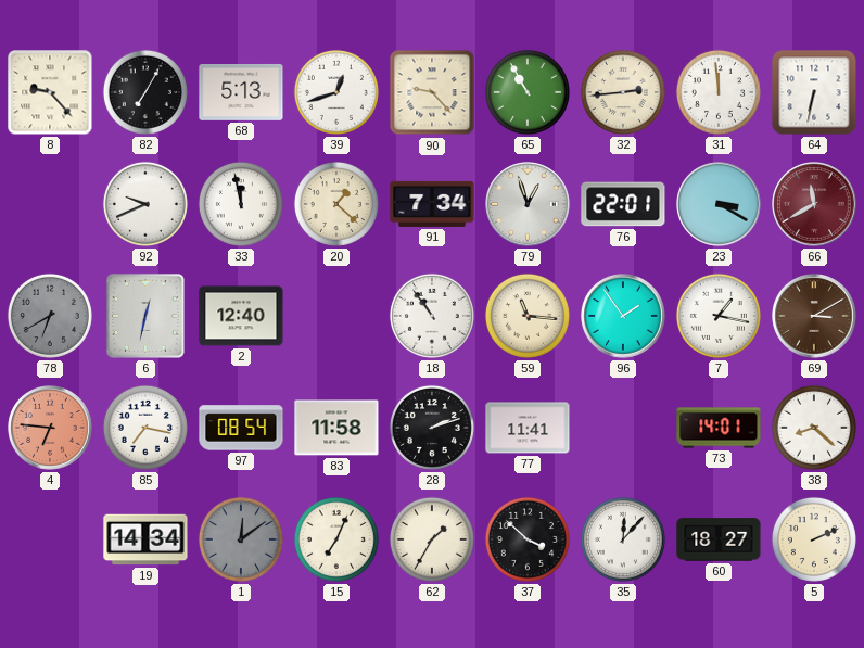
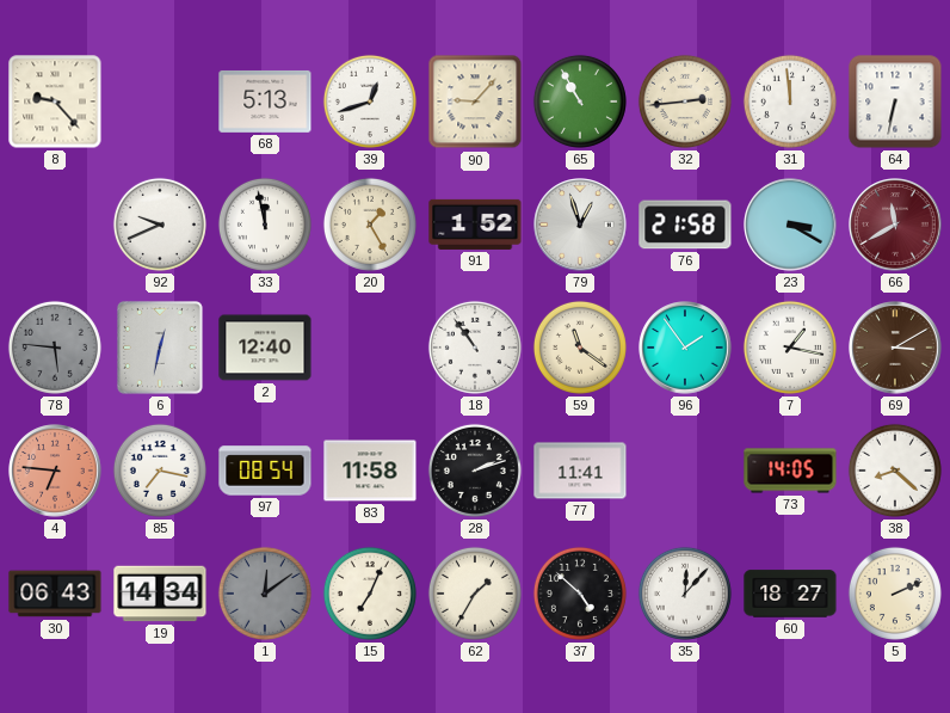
82: 7:05 -> none
90: 9:23 -> 9:07
20: 1:22 -> 1:25
91: 7:34 -> 1:52
76: 22:01 -> 21:58
78: 6:40 -> 5:46
59: 11:16 -> 11:21
73: 14:01 -> 14:05
30: none -> 06:43
37: 3:52 -> 4:52
